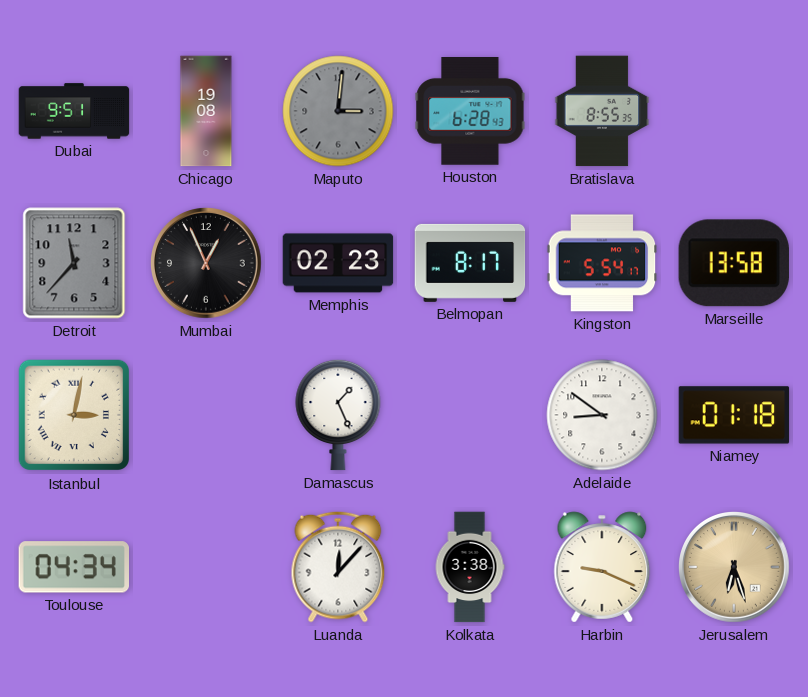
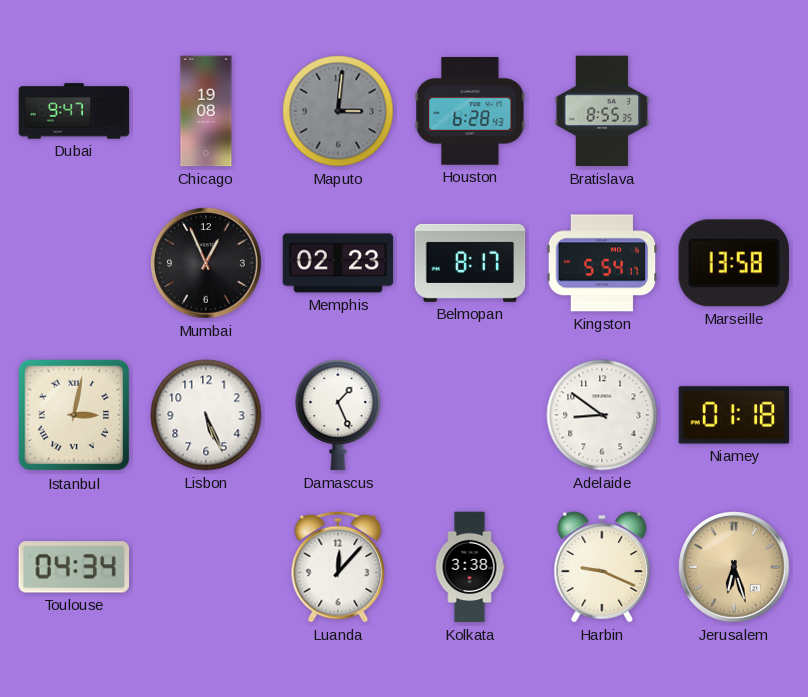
Dubai: 9:51 -> 9:47
Detroit: 11:37 -> none
Lisbon: none -> 5:26
